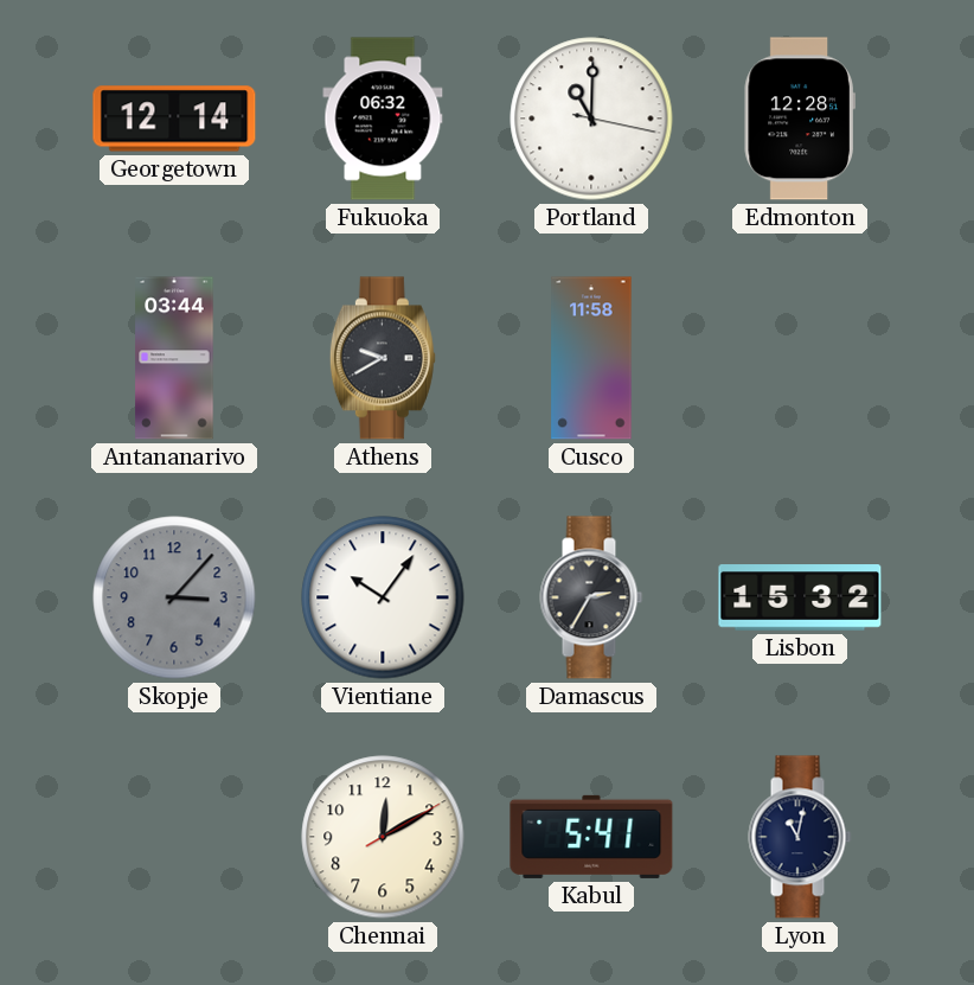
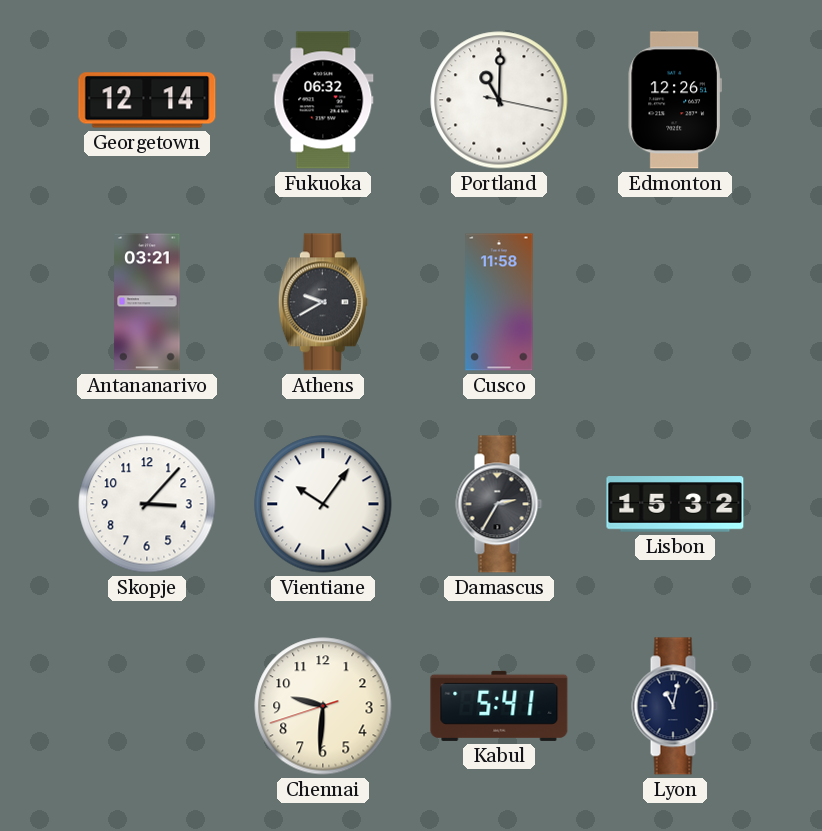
Edmonton: 12:28 -> 12:26
Antananarivo: 03:44 -> 03:21
Skopje dial: grey -> white
Chennai: 12:10 -> 9:30
